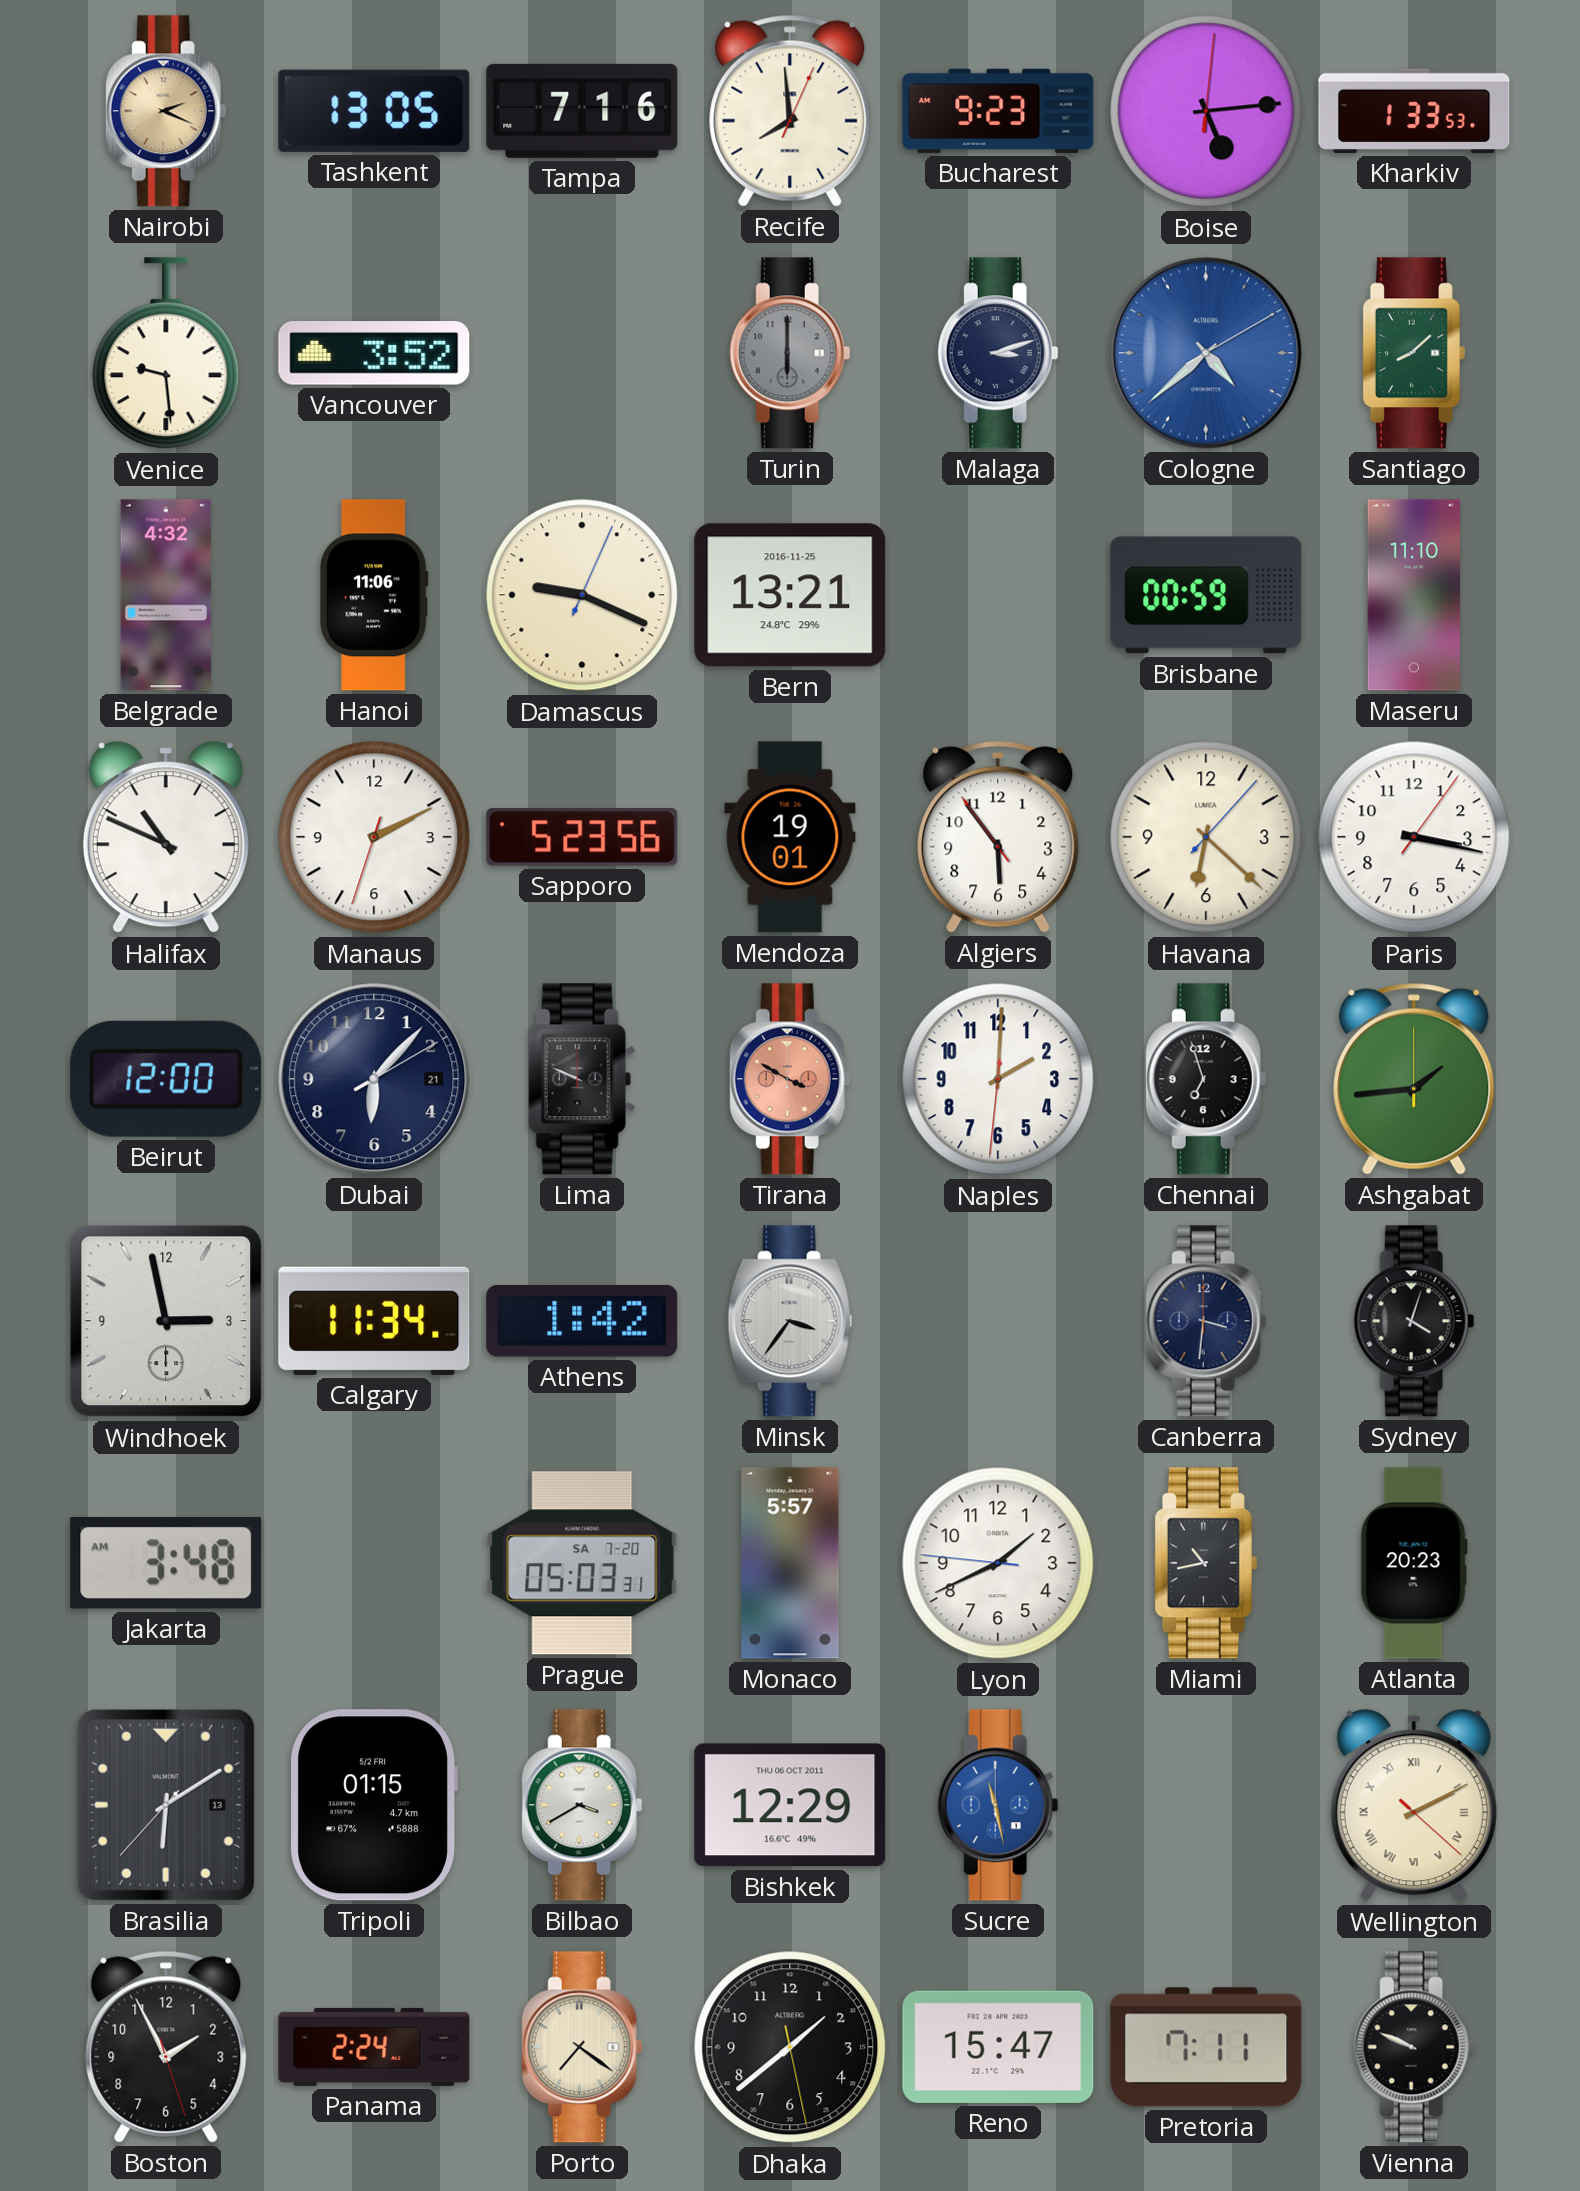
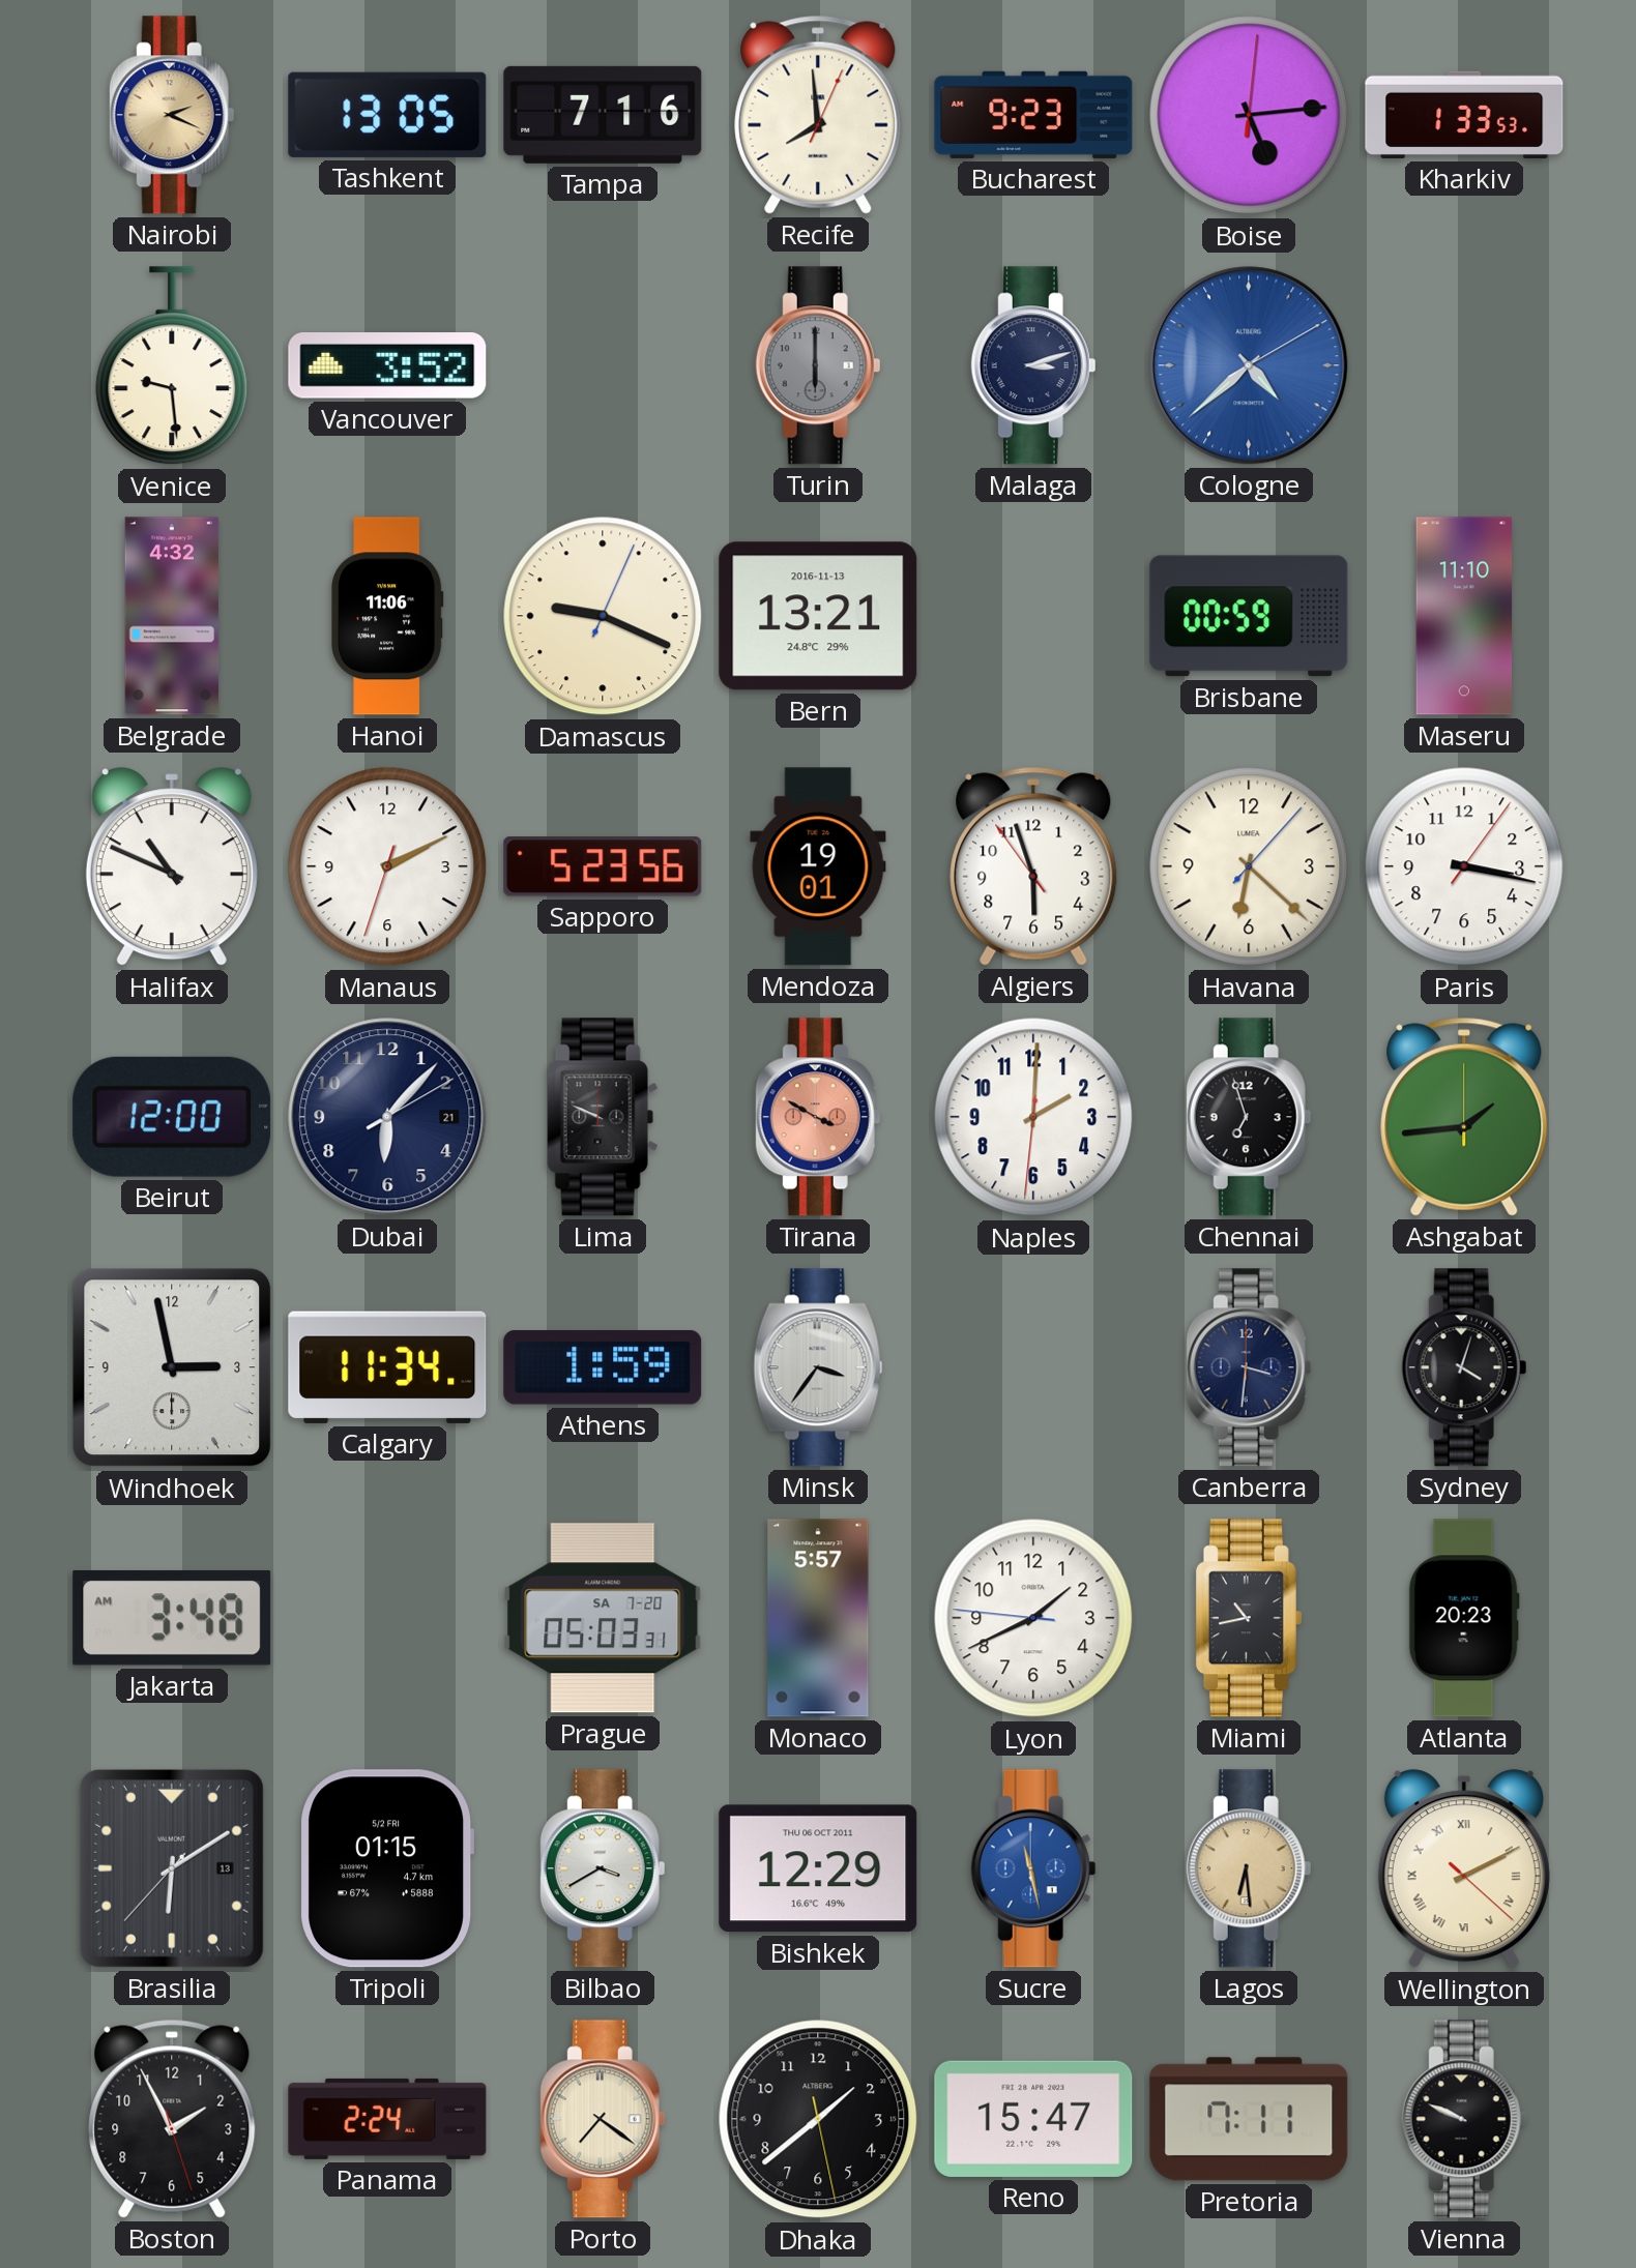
Santiago: 8:08 -> none
Bern date: 2016-11-25 -> 2016-11-13
Algiers: 5:53 -> 5:56
Athens: 1:42 -> 1:59
Lagos: none -> 6:29
